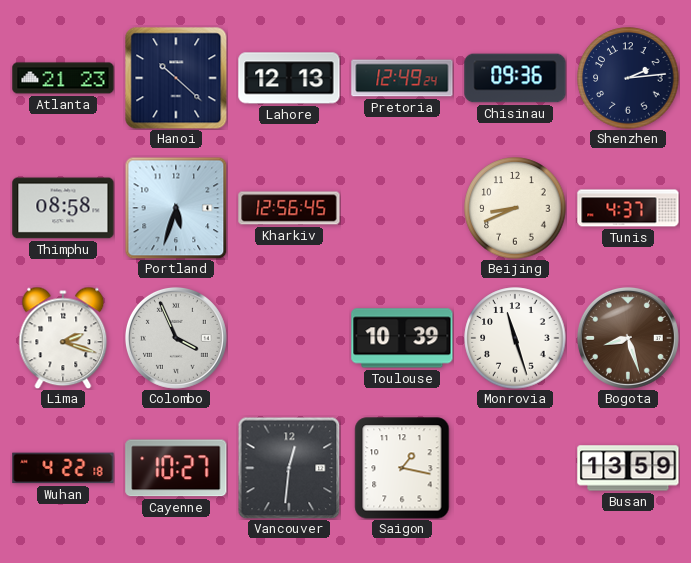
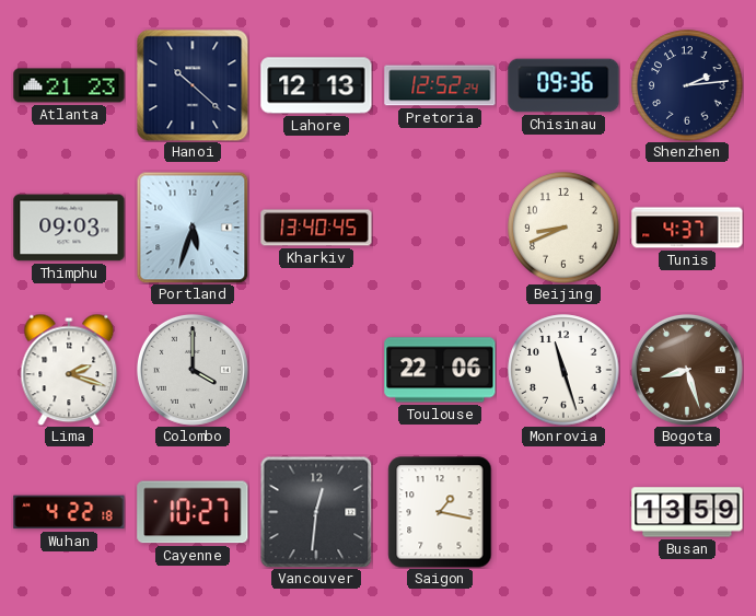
Pretoria: 12:49 -> 12:52
Thimphu: 08:58 -> 09:03
Kharkiv: 12:56 -> 13:40
Colombo: 3:56 -> 4:00
Toulouse: 10:39 -> 22:06
